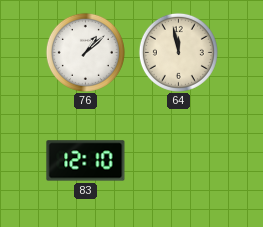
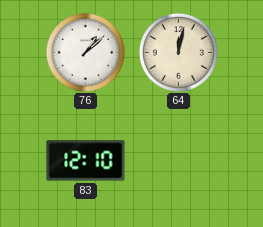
64: 11:58 -> 12:02
